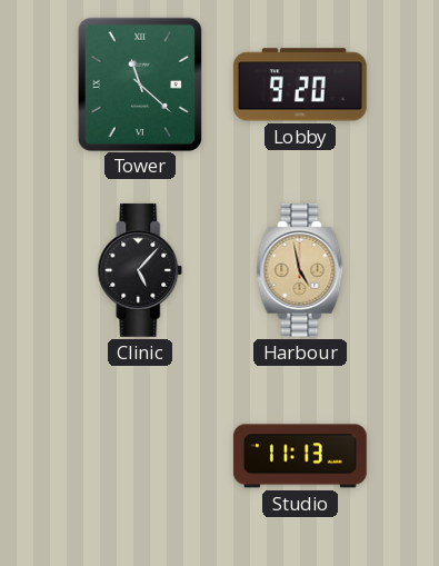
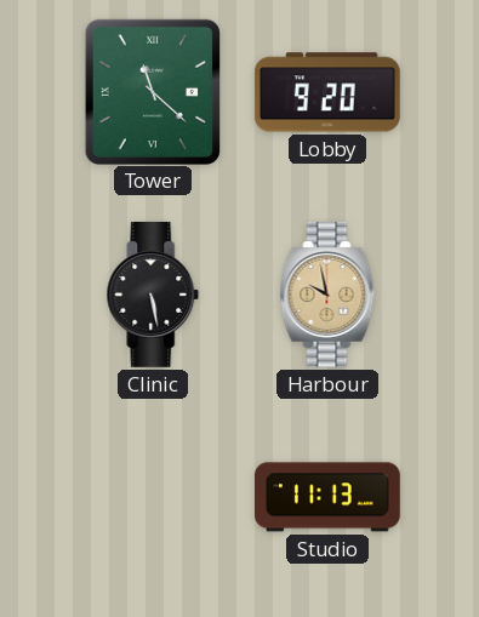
Clinic: 5:07 -> 5:28
Harbour: 4:58 -> 9:58
